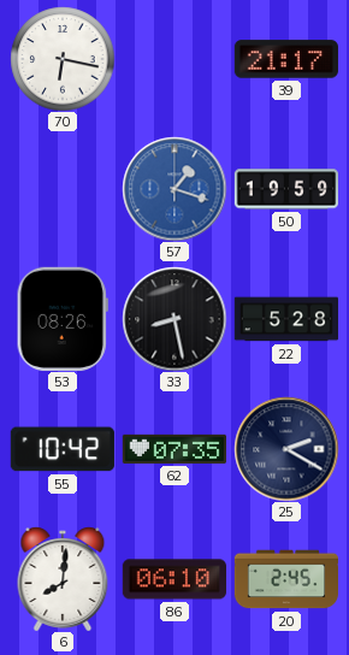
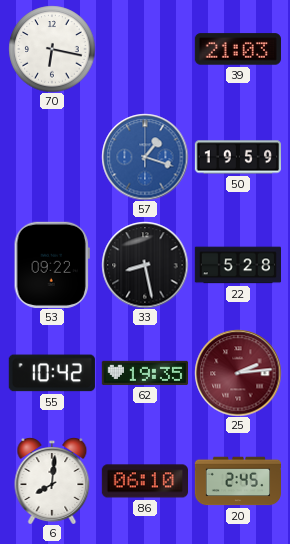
39: 21:17 -> 21:03
53: 08:26 -> 09:22
62: 07:35 -> 19:35
25: 2:20 -> 2:14
25 dial: navy -> burgundy
